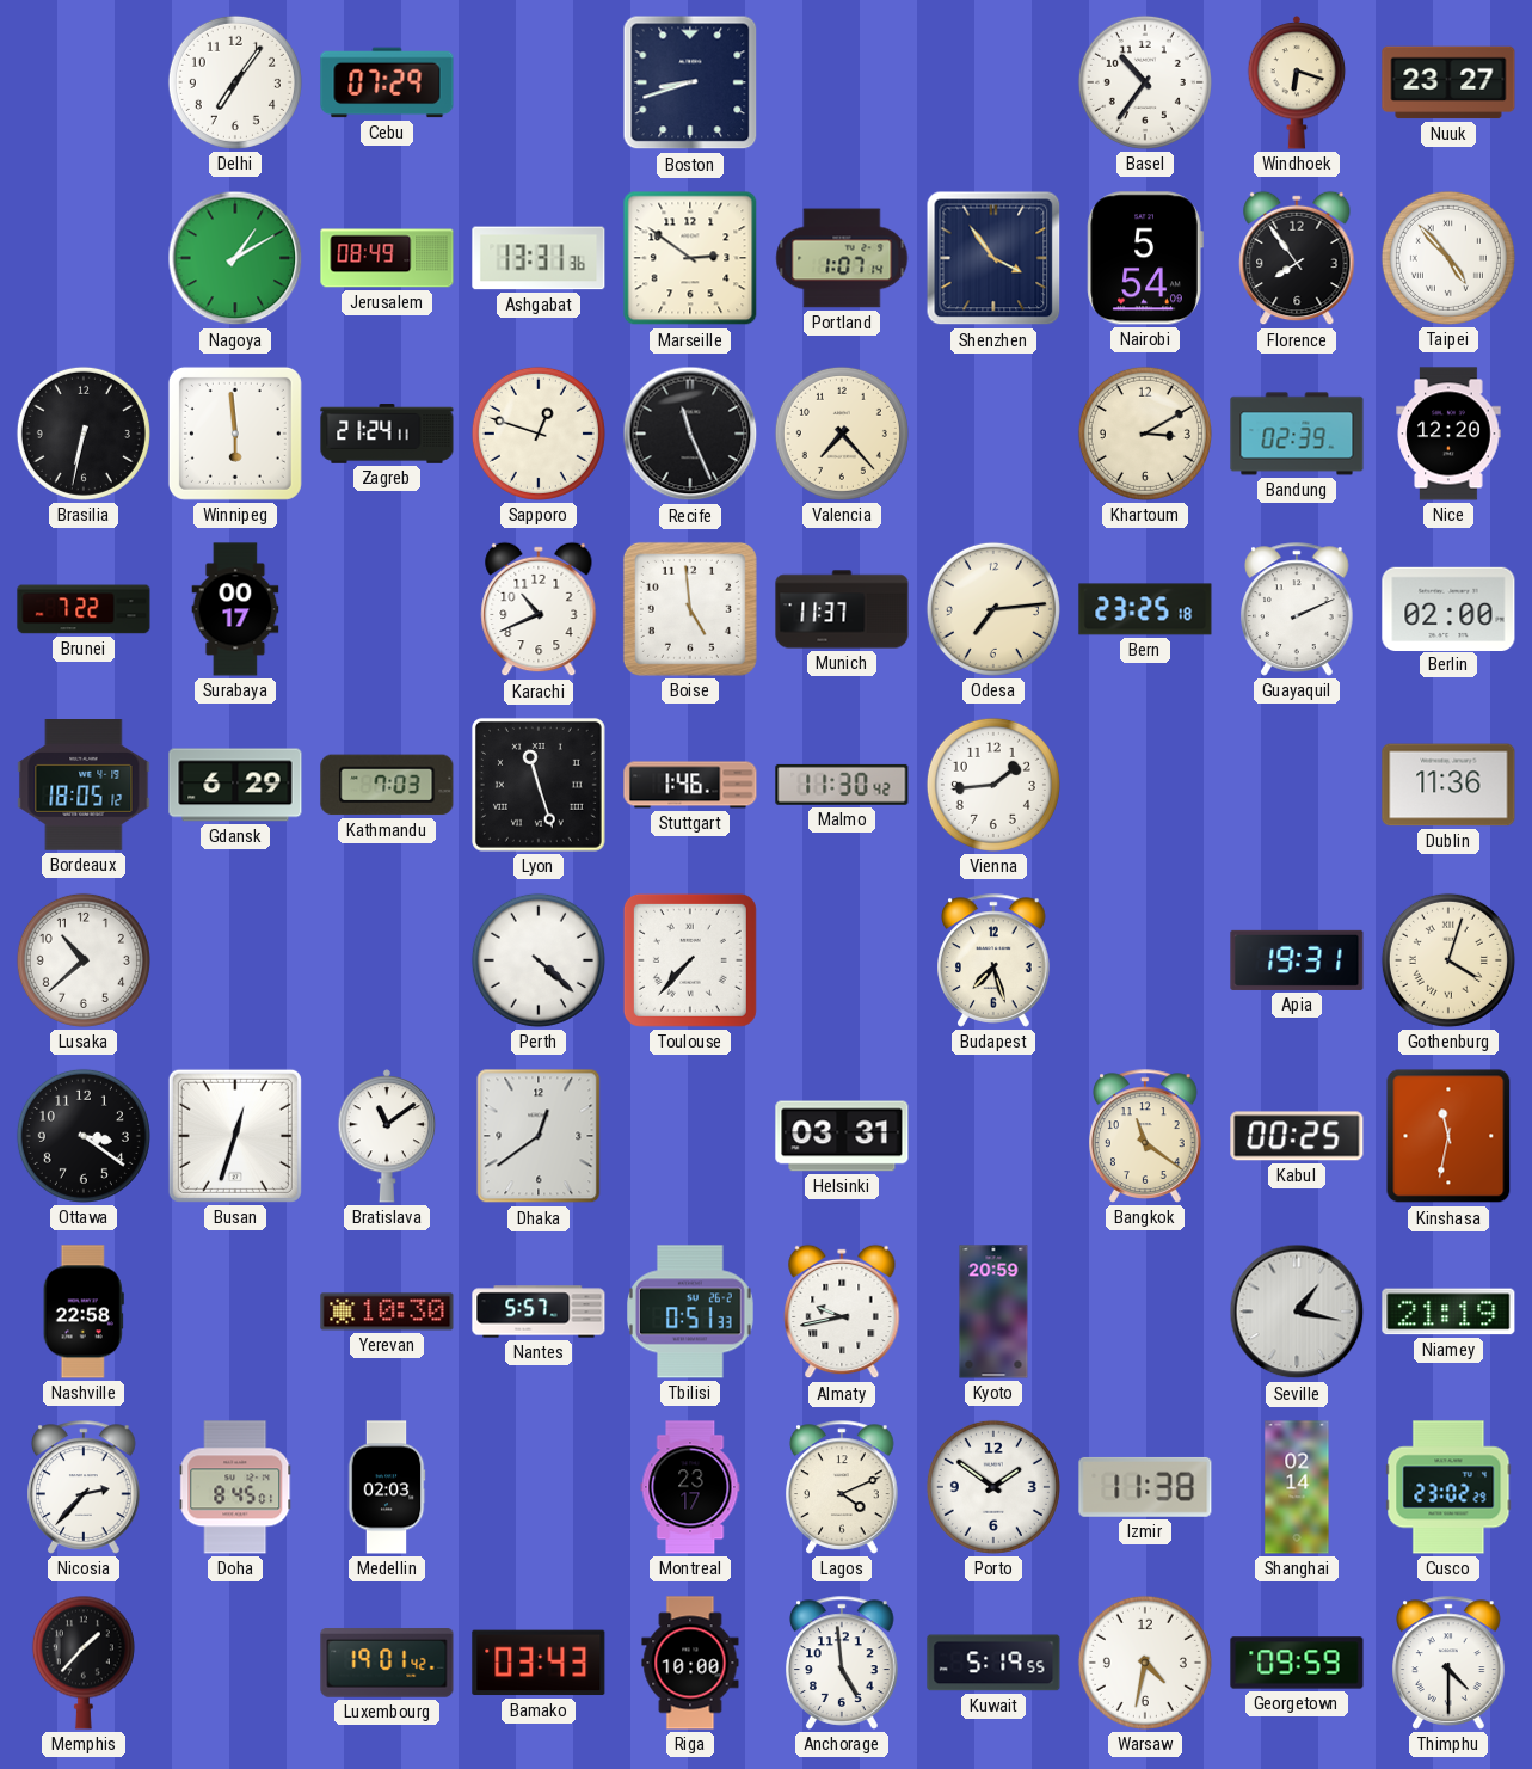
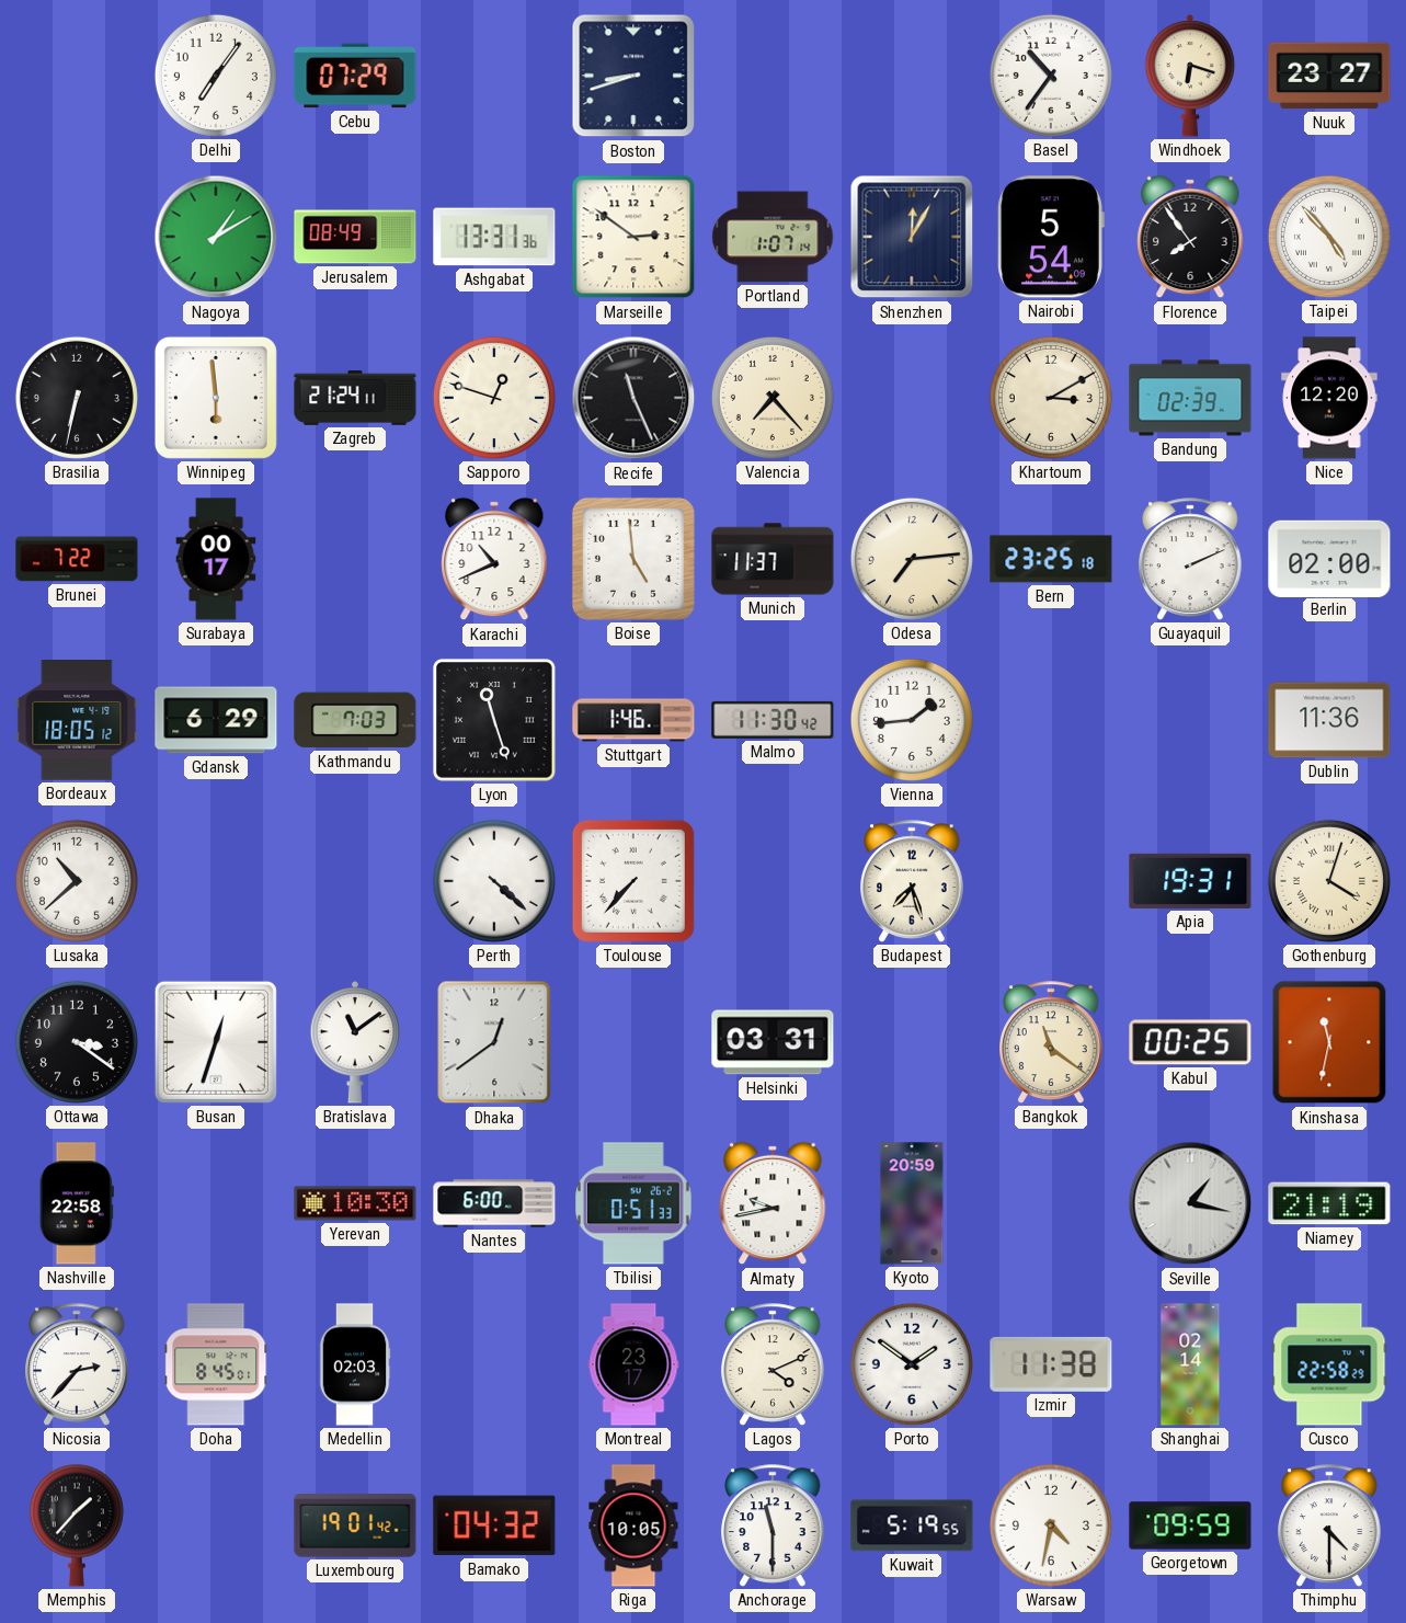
Shenzhen: 3:54 -> 12:05
Nantes: 5:57 -> 6:00
Cusco: 23:02 -> 22:58
Bamako: 03:43 -> 04:32
Riga: 10:00 -> 10:05
Anchorage: 4:59 -> 11:30
